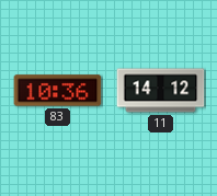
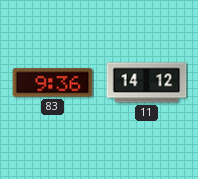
83: 10:36 -> 9:36
